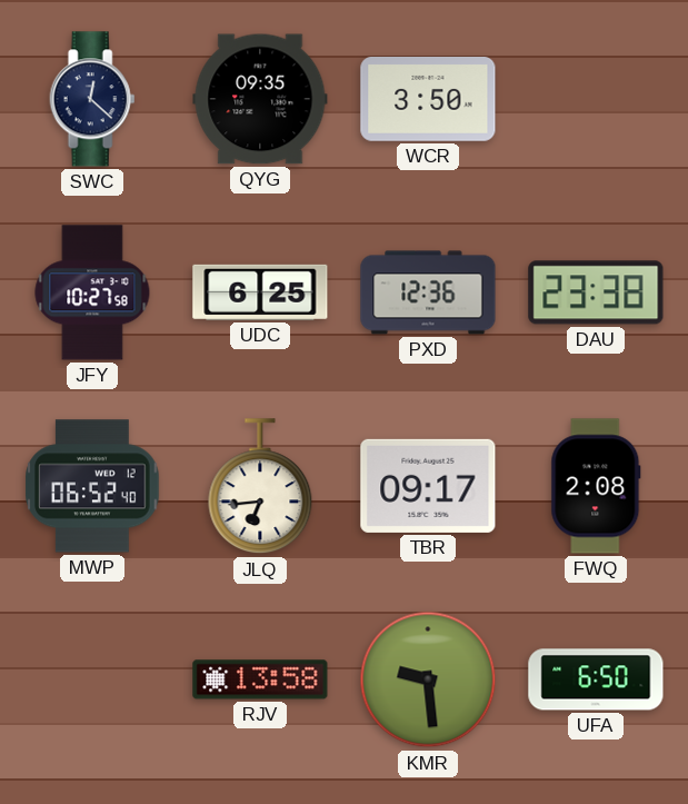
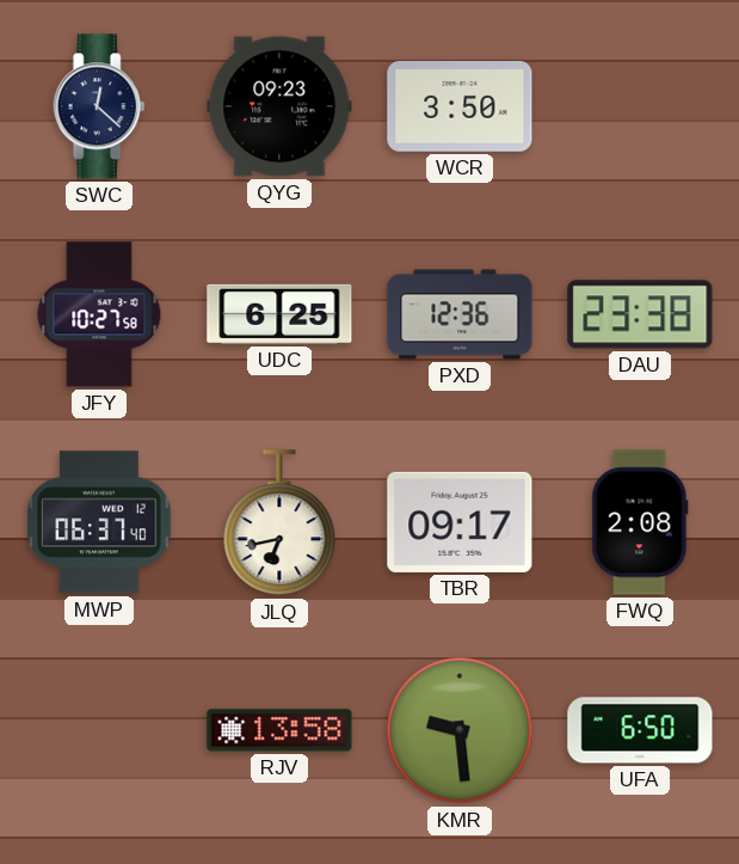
QYG: 09:35 -> 09:23
MWP: 06:52 -> 06:37
JLQ: 6:44 -> 6:43
